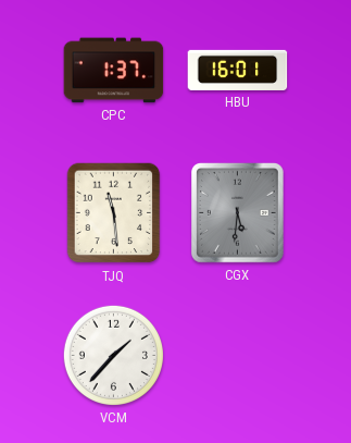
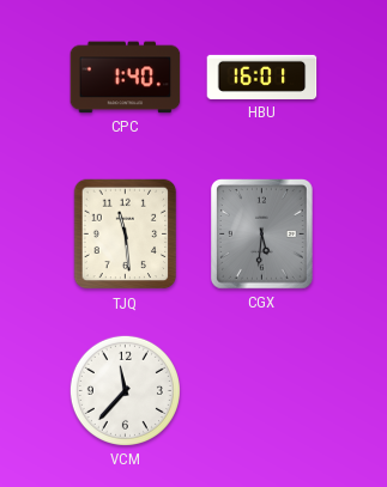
CPC: 1:37 -> 1:40
VCM: 1:37 -> 11:37
